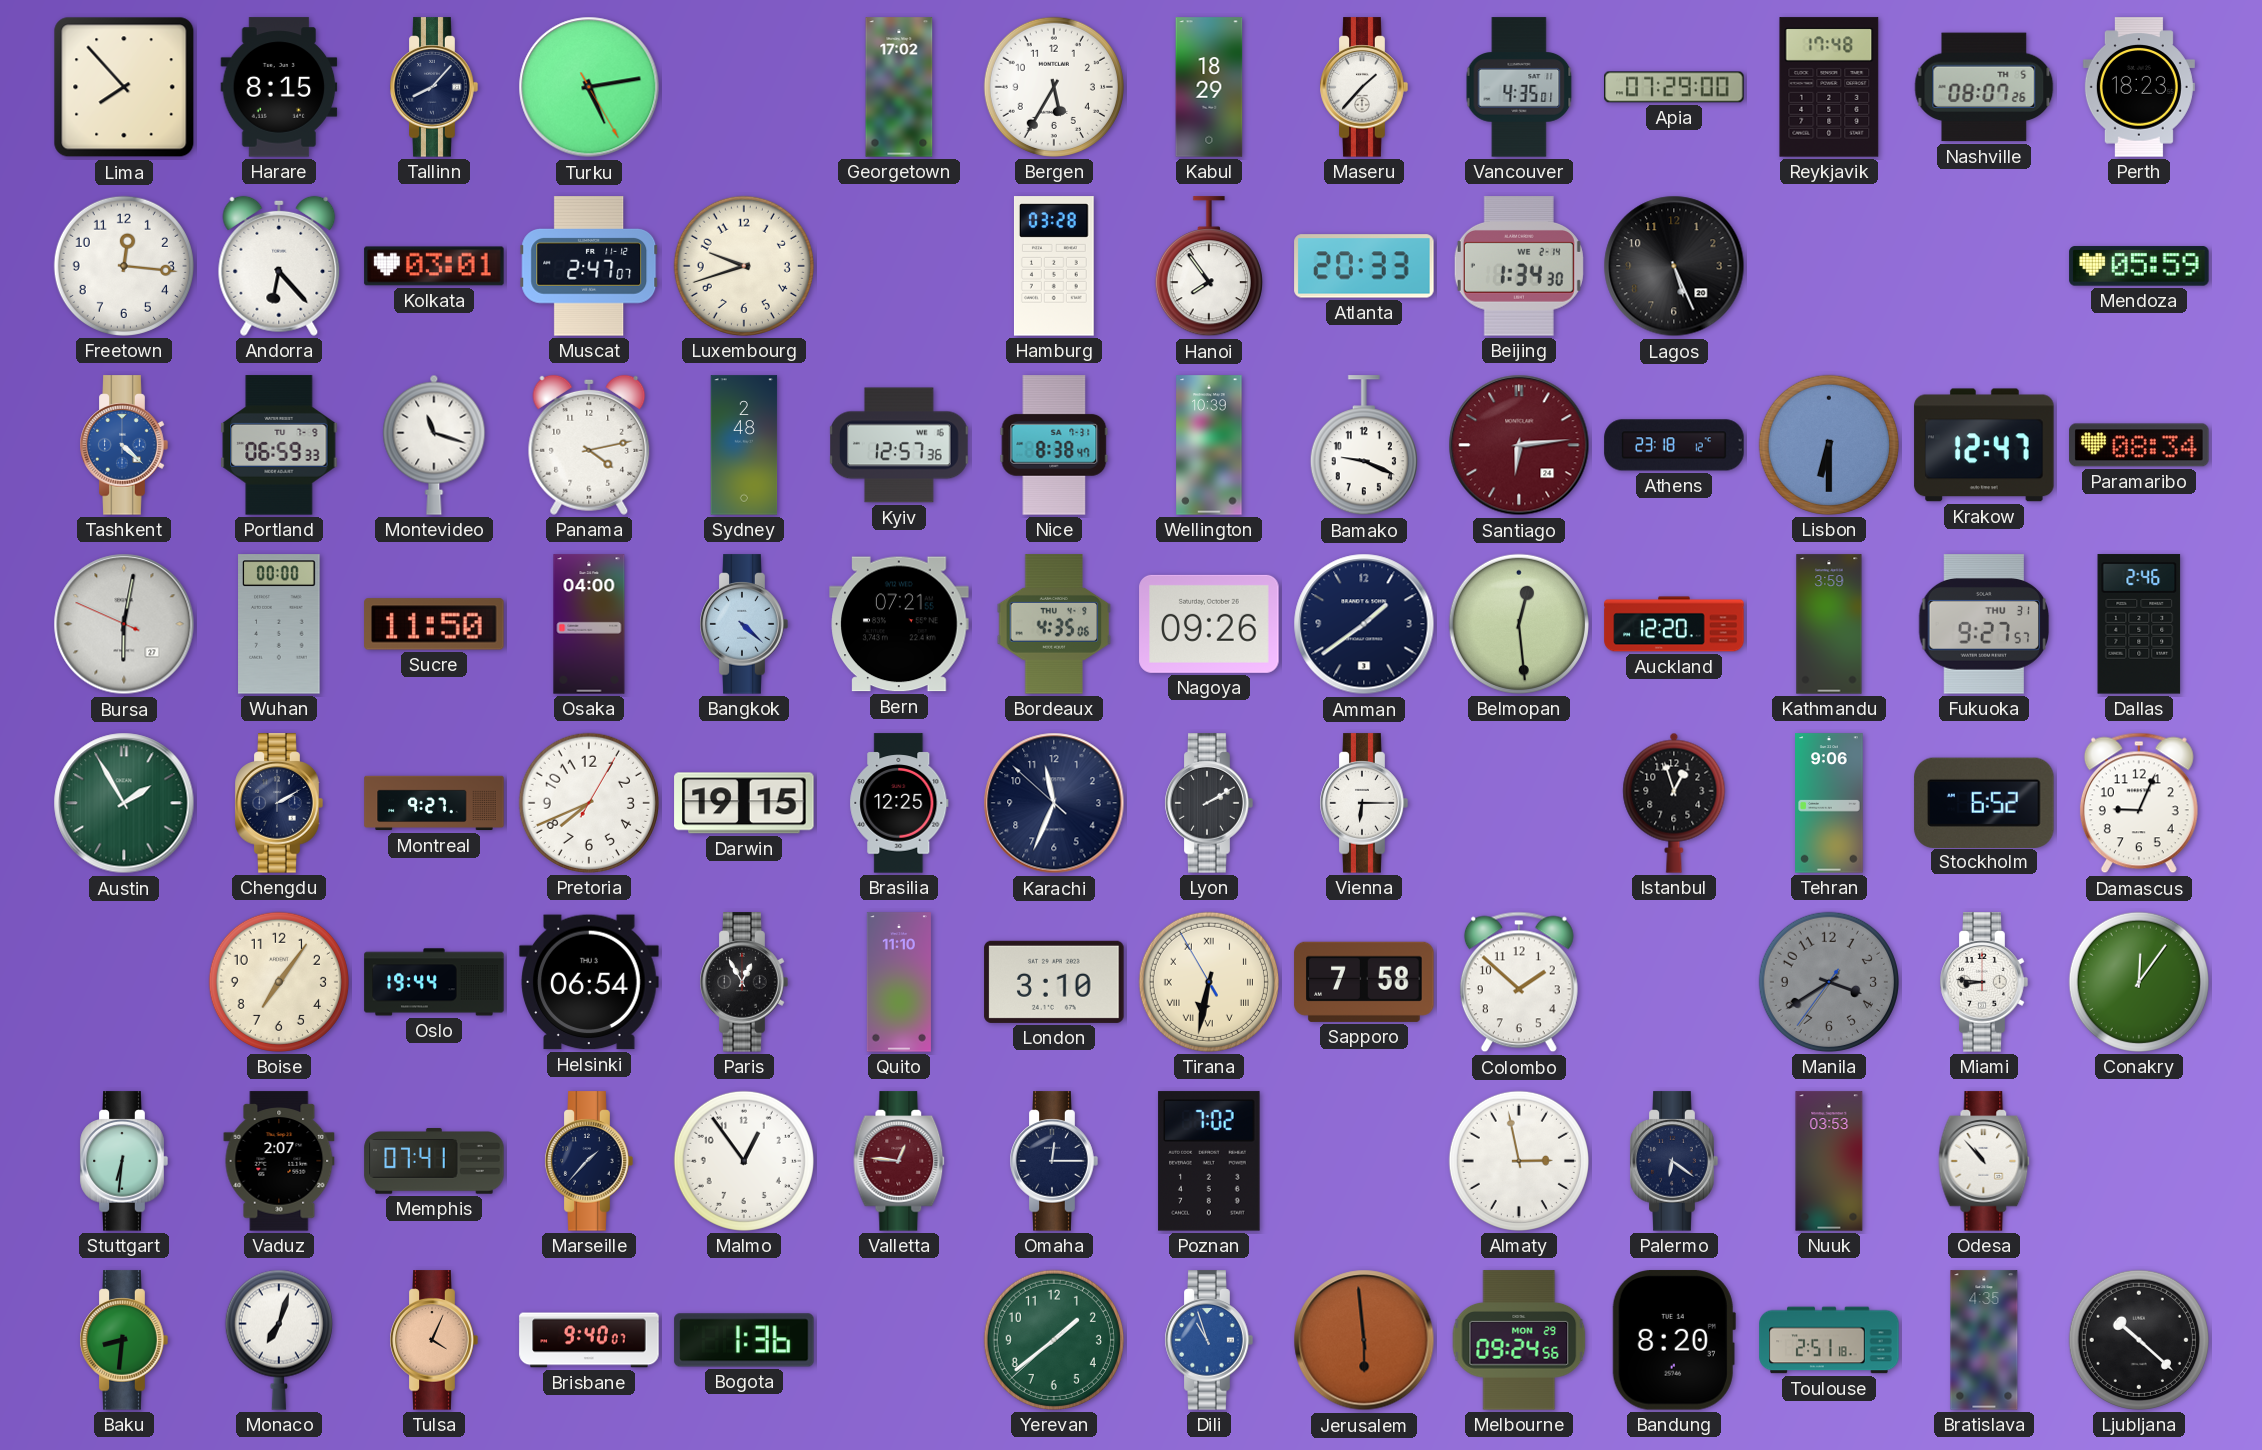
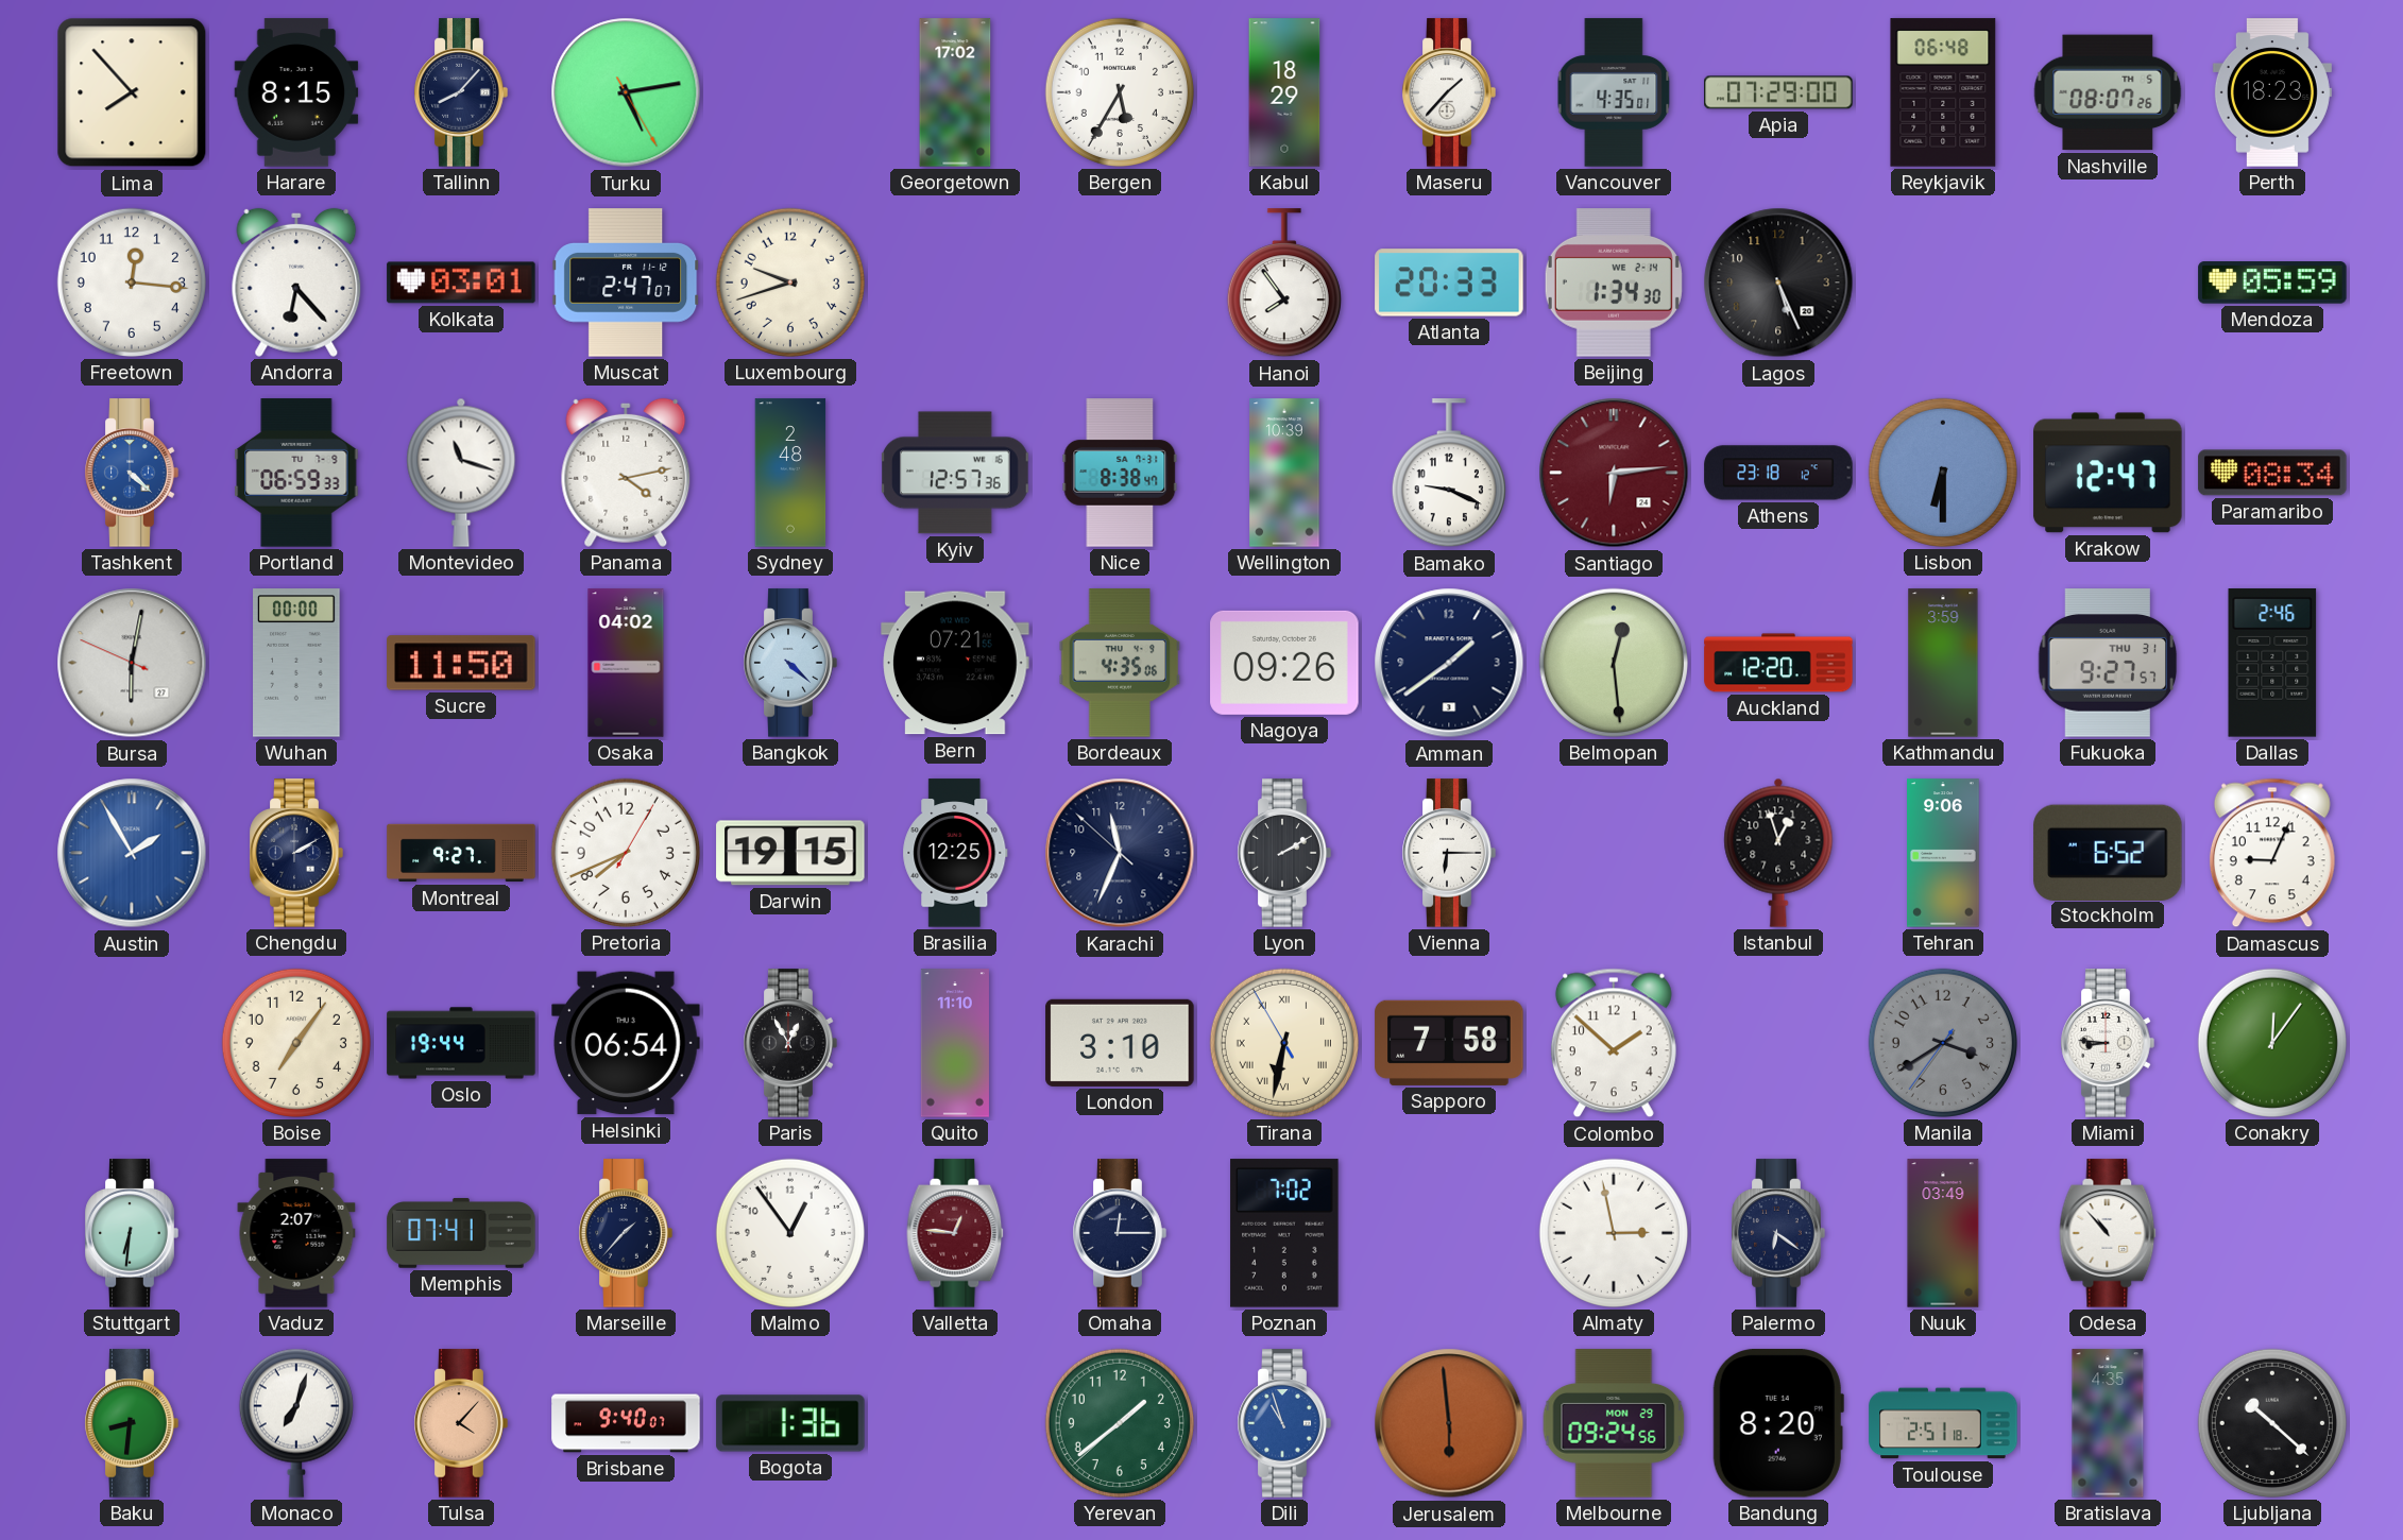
Reykjavik: 17:48 -> 06:48
Hamburg: 03:28 -> none
Osaka: 04:00 -> 04:02
Austin dial: green -> blue
Nuuk: 03:53 -> 03:49
Tulsa: 4:04 -> 4:07
